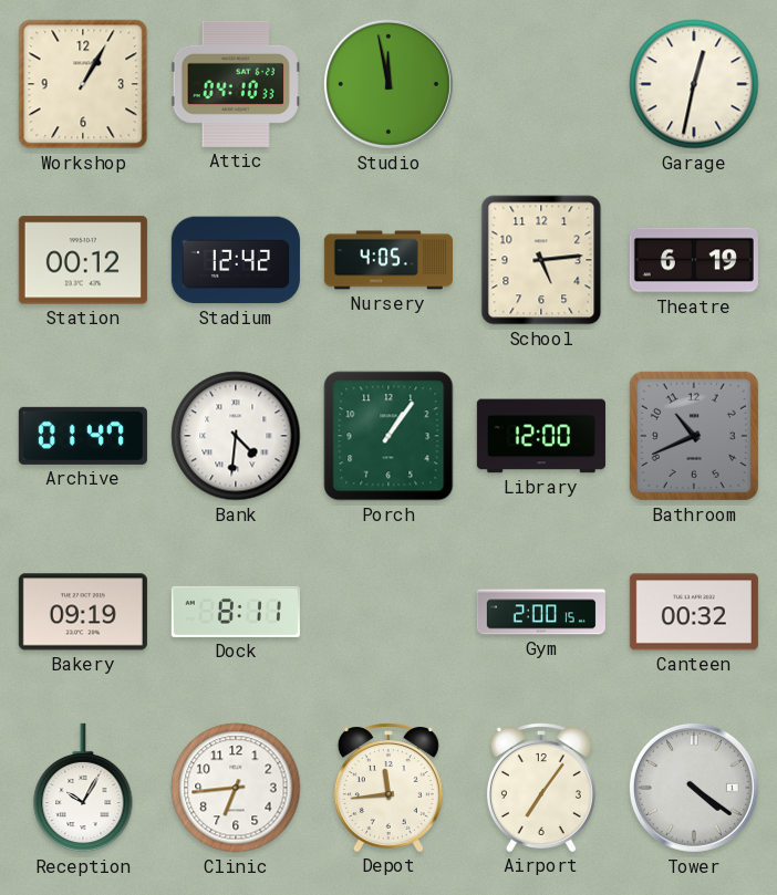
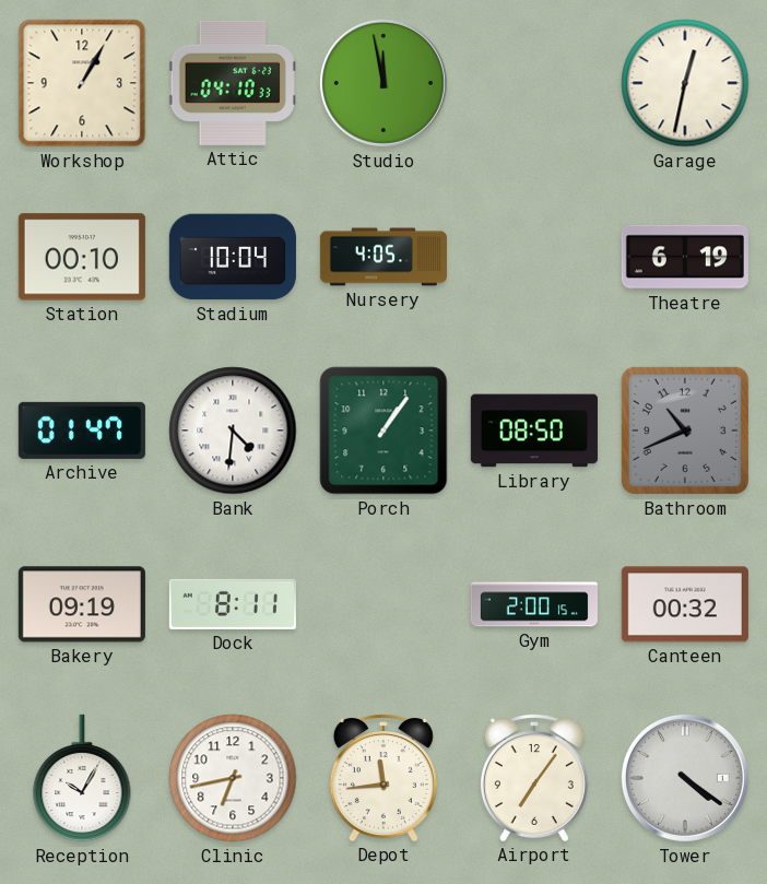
Station: 00:12 -> 00:10
Stadium: 12:42 -> 10:04
School: 5:14 -> none
Library: 12:00 -> 08:50
Clinic: 6:44 -> 6:43
